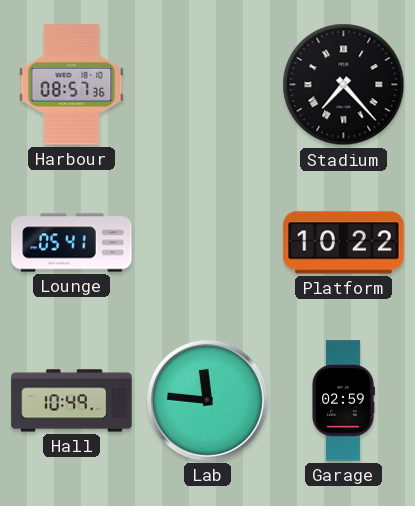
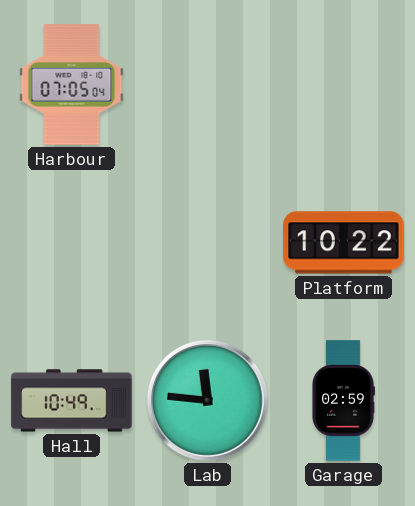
Harbour: 08:57 -> 07:05
Stadium: 7:23 -> none
Lounge: 05:41 -> none
